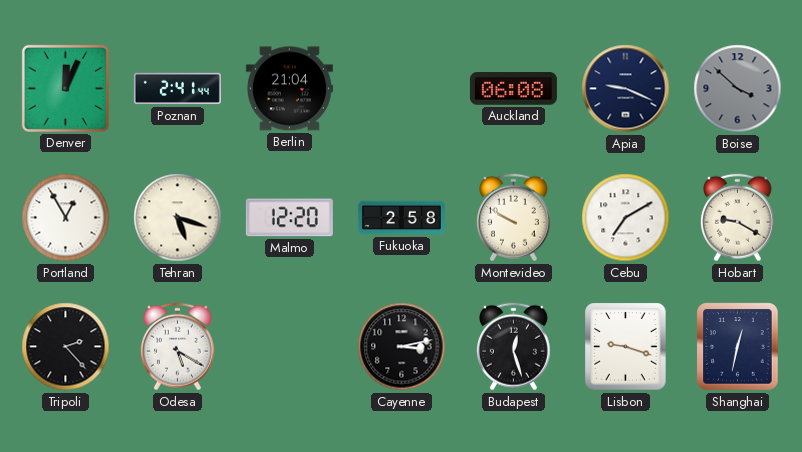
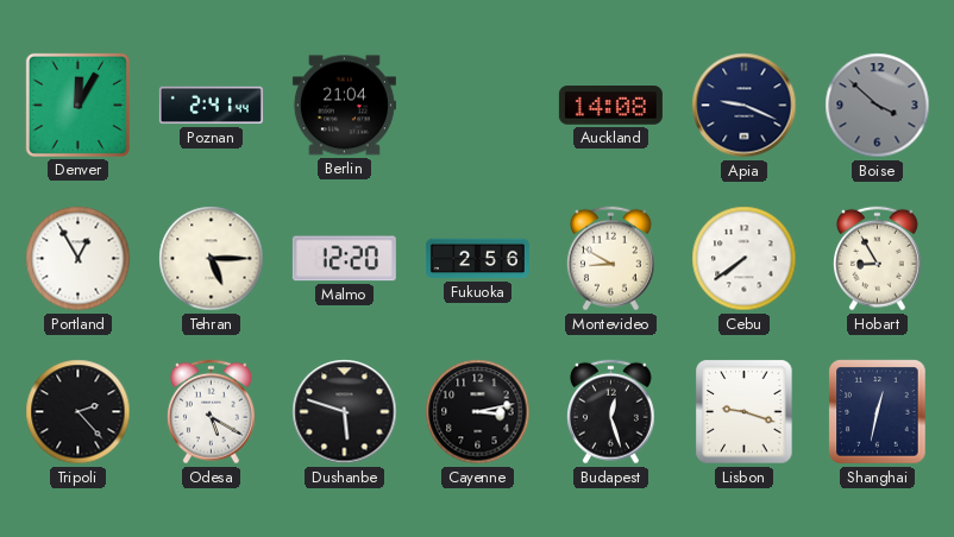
Denver: 12:04 -> 12:05
Auckland: 06:08 -> 14:08
Tehran: 5:18 -> 5:15
Fukuoka: 2:58 -> 2:56
Montevideo: 9:50 -> 8:50
Cebu: 7:10 -> 7:39
Hobart: 9:20 -> 8:55
Dushanbe: none -> 5:48
